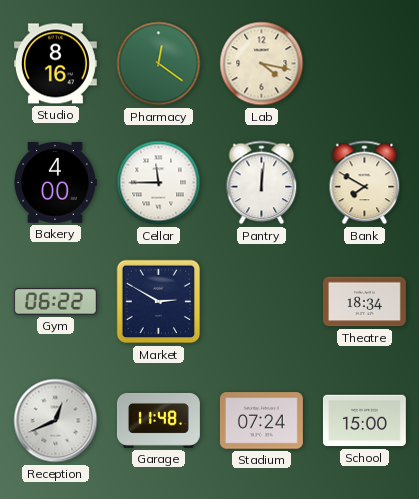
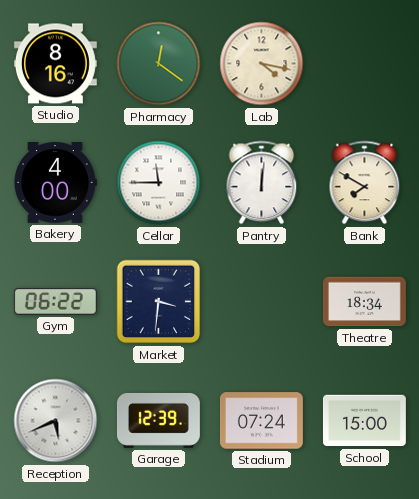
Market: 2:50 -> 3:31
Reception: 12:41 -> 5:41
Garage: 11:48 -> 12:39
